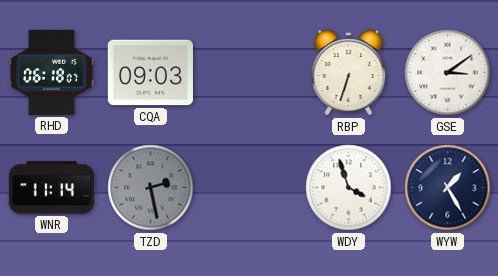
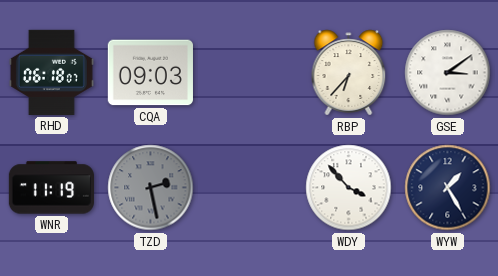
RBP: 6:33 -> 6:37
WNR: 11:14 -> 11:19
WDY: 3:57 -> 3:53
